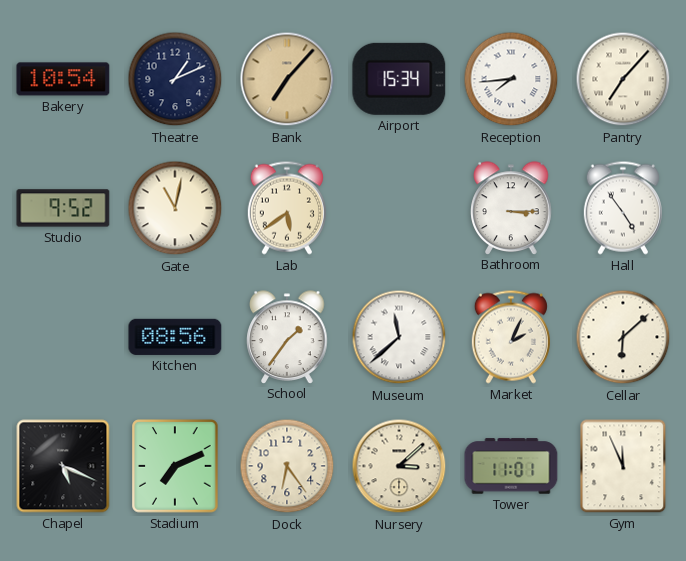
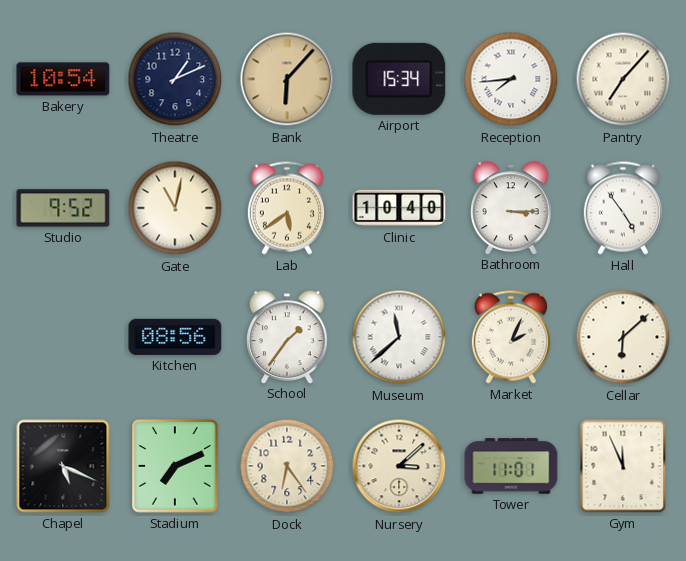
Bank: 7:07 -> 6:07
Clinic: none -> 10:40
